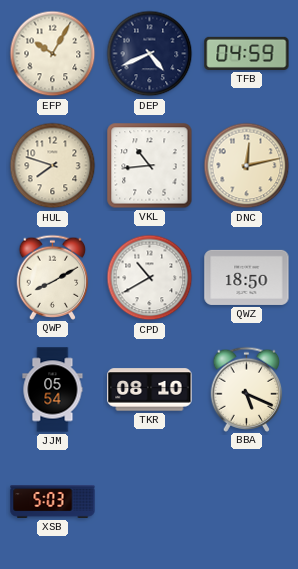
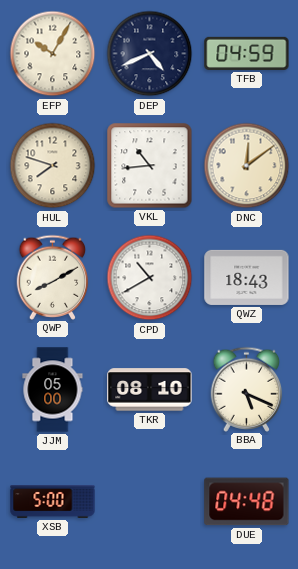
DNC: 12:13 -> 12:09
QWZ: 18:50 -> 18:43
JJM: 05:54 -> 05:00
XSB: 5:03 -> 5:00
DUE: none -> 04:48
